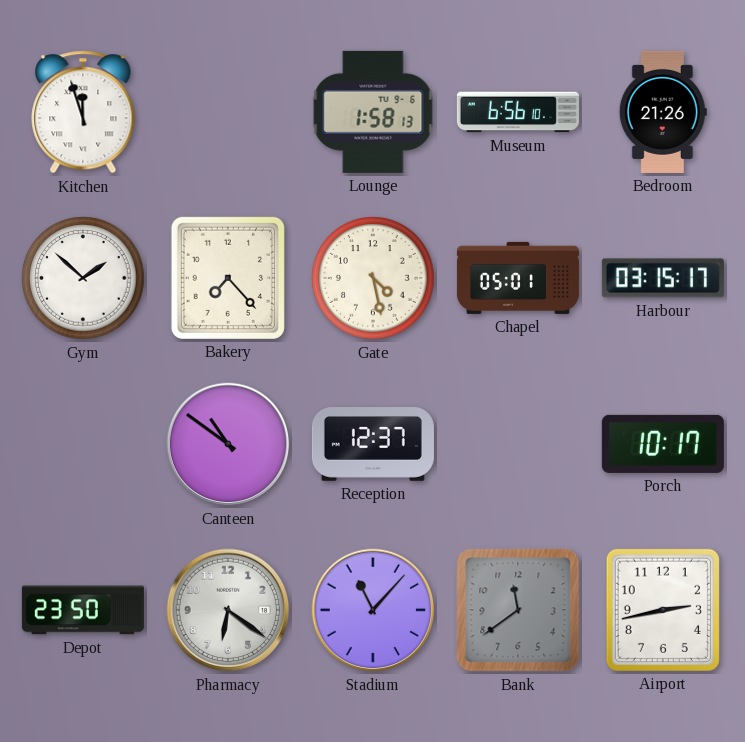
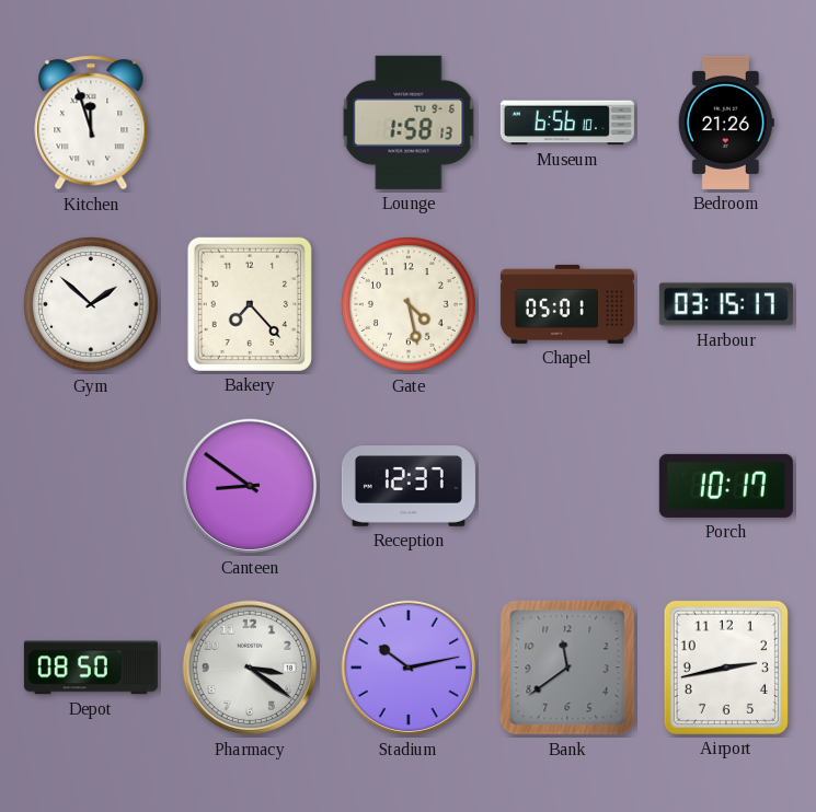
Canteen: 10:51 -> 8:51
Depot: 23:50 -> 08:50
Pharmacy: 6:21 -> 3:21
Stadium: 11:07 -> 10:13
